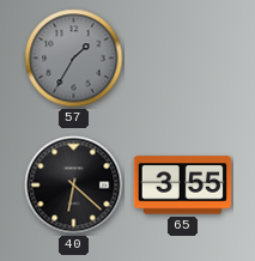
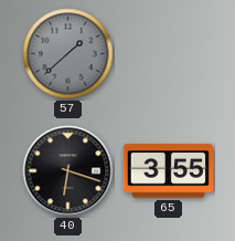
57: 1:35 -> 1:38
40: 6:22 -> 6:18
